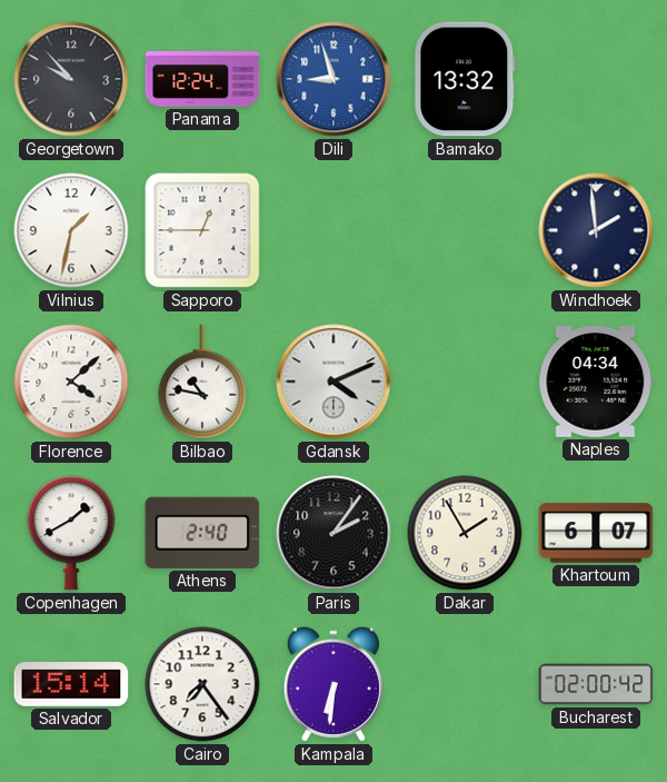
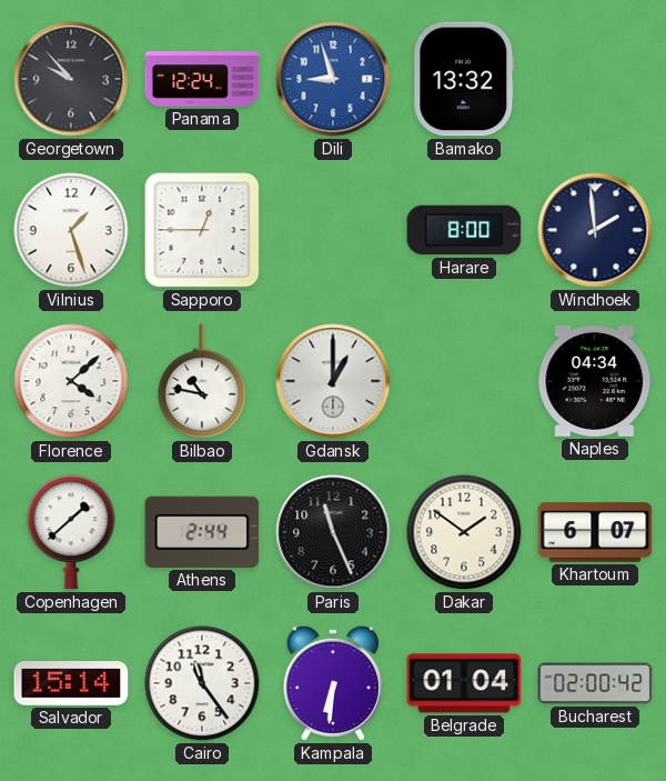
Vilnius: 1:32 -> 1:27
Harare: none -> 8:00
Gdansk: 4:11 -> 1:00
Copenhagen: 1:40 -> 1:38
Athens: 2:40 -> 2:44
Paris: 2:06 -> 11:26
Dakar: 1:55 -> 1:51
Cairo: 7:24 -> 11:24
Belgrade: none -> 01:04
